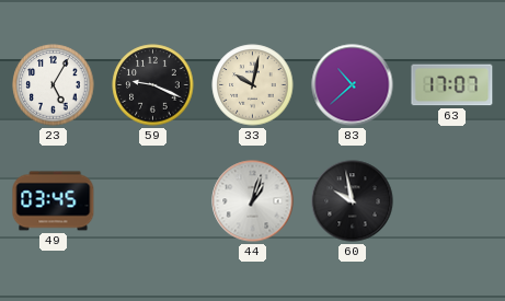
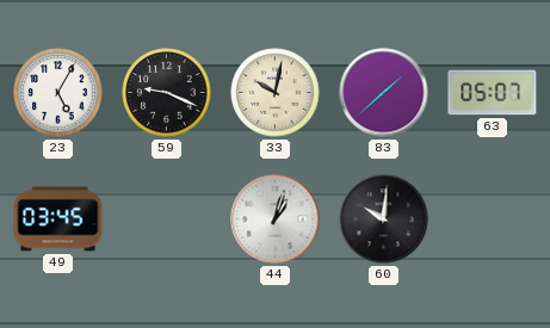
83: 10:38 -> 1:38
63: 17:07 -> 05:07
60: 9:58 -> 10:01
